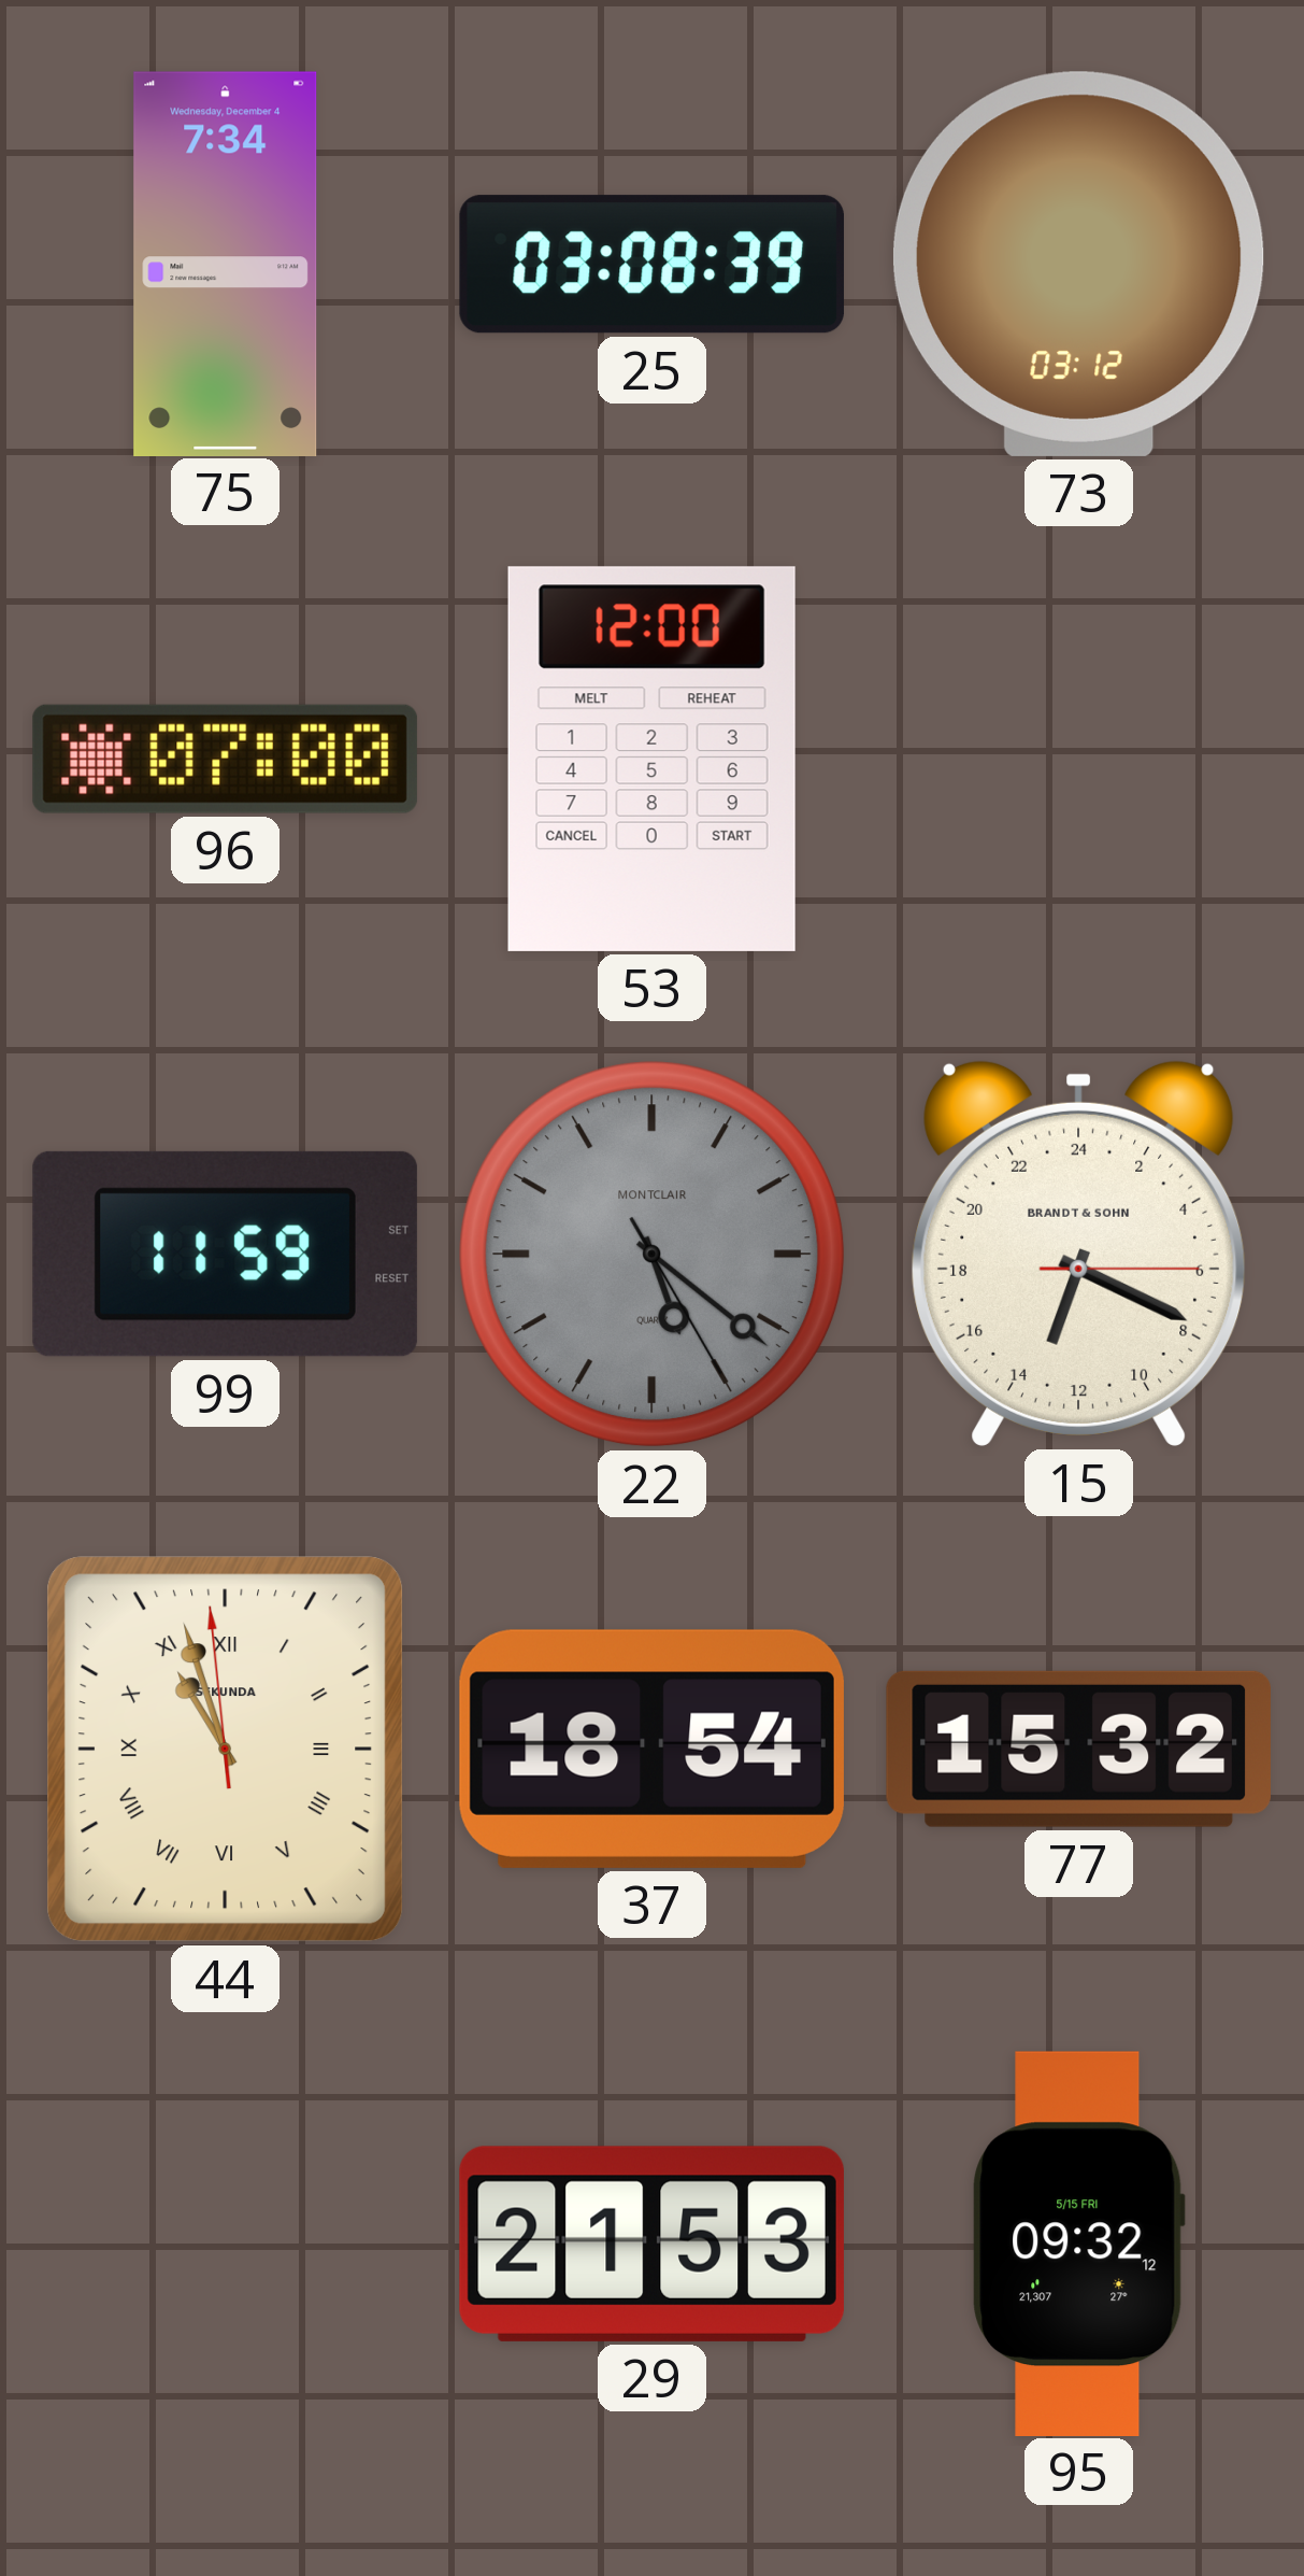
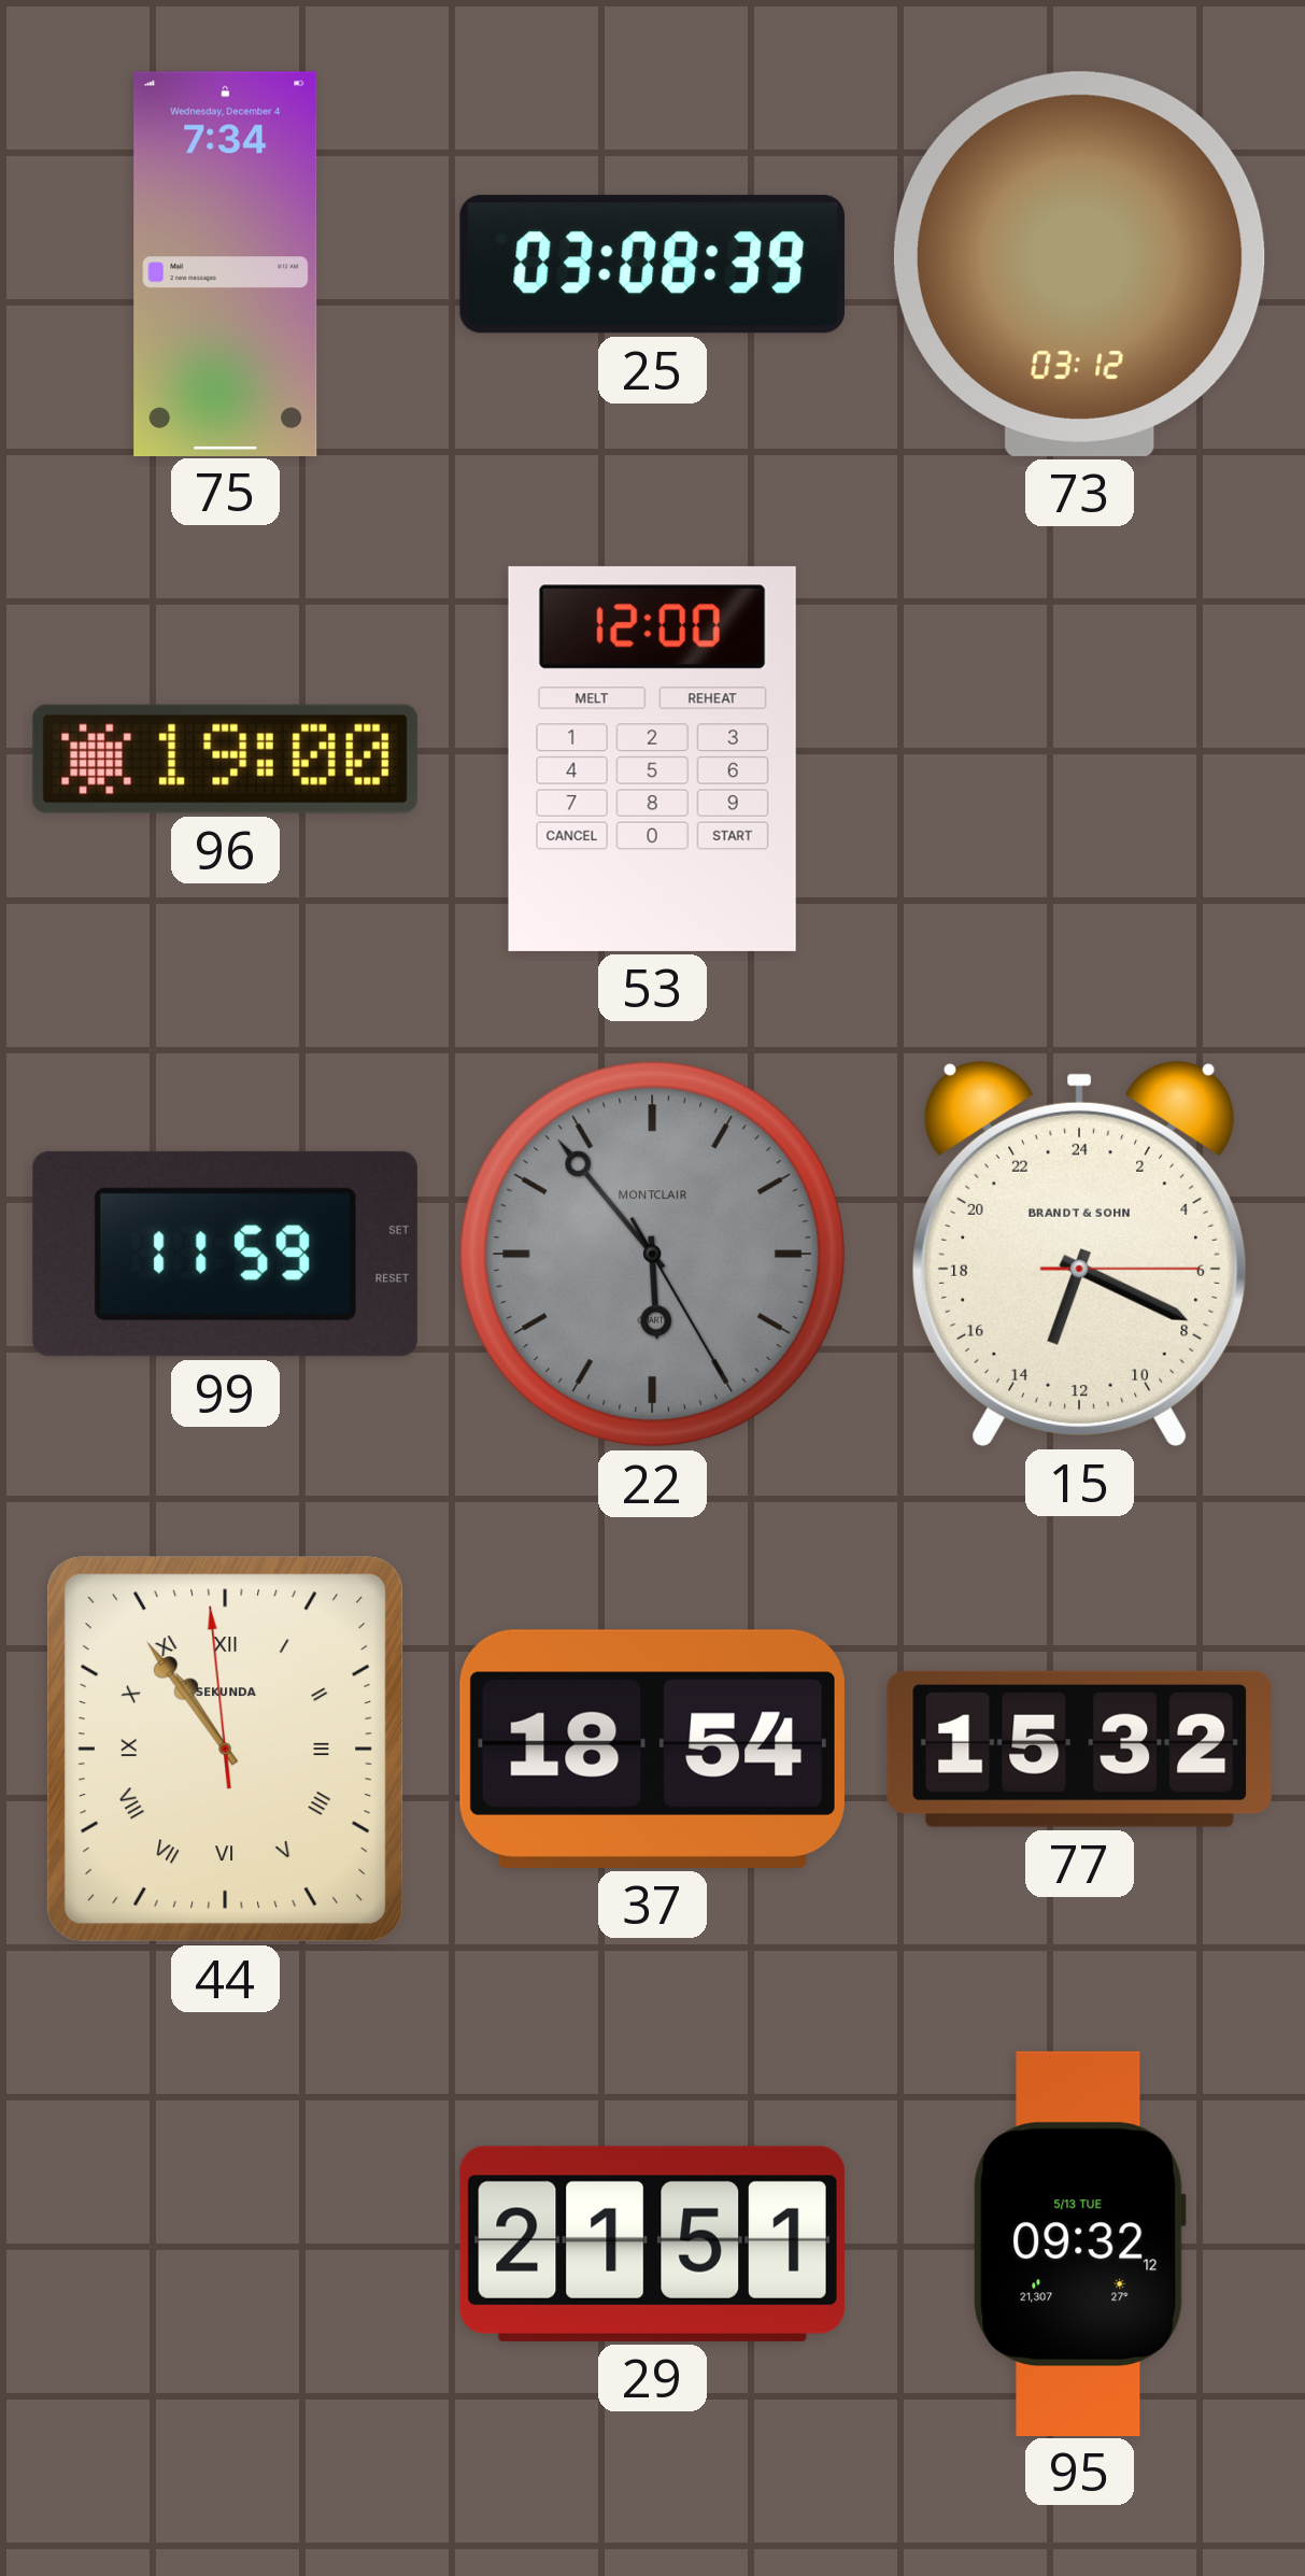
96: 07:00 -> 19:00
22: 5:21 -> 5:53
44: 10:56 -> 10:53
29: 21:53 -> 21:51
95 date: 5/15 FRI -> 5/13 TUE
